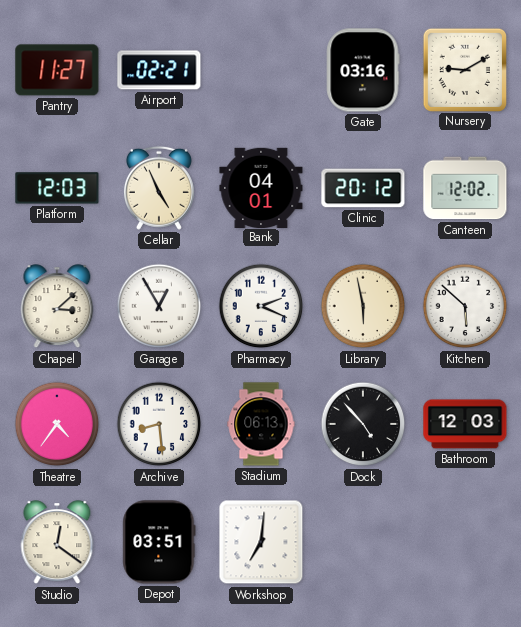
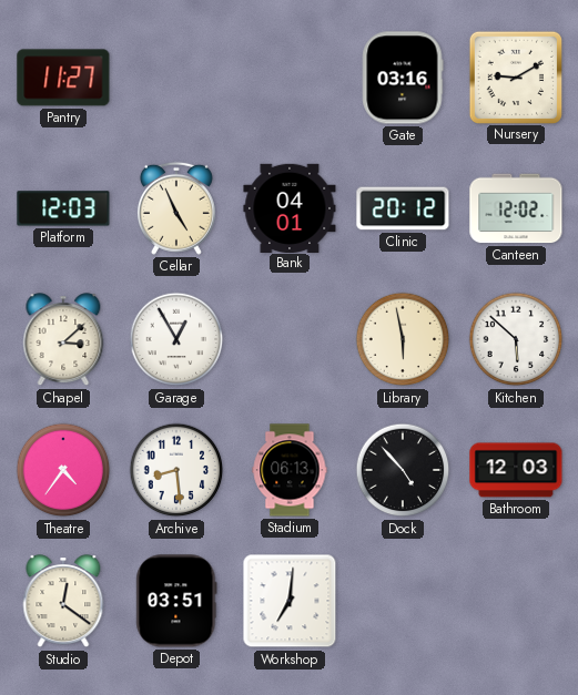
Airport: 02:21 -> none
Pharmacy: 2:19 -> none
